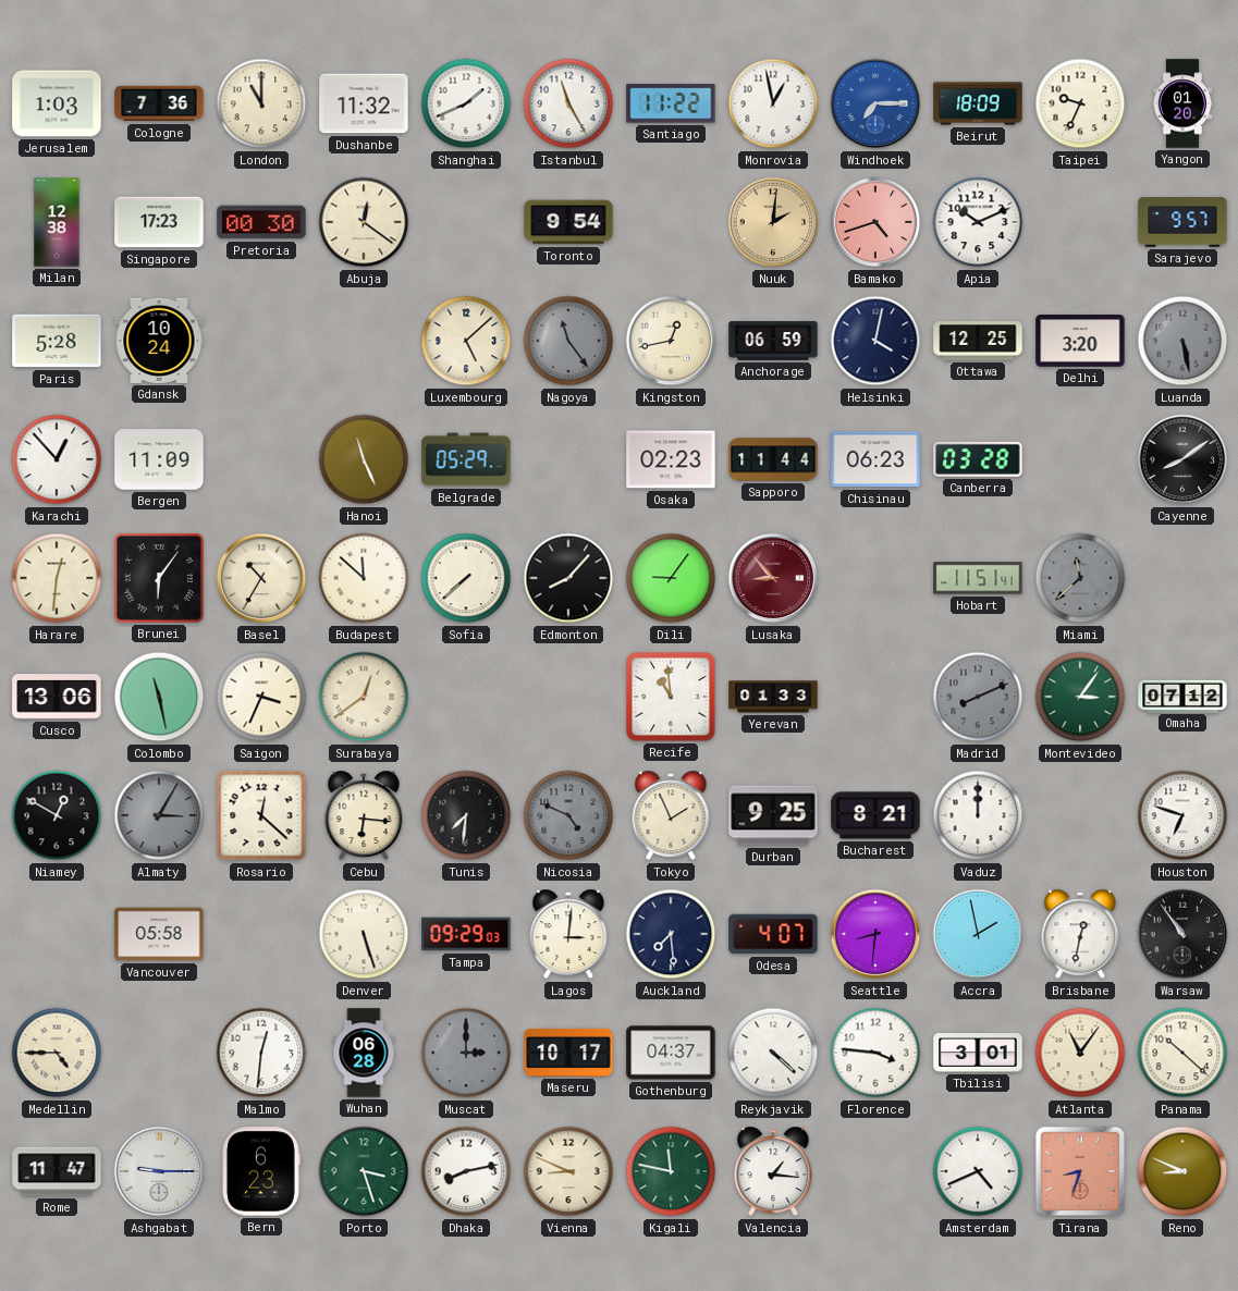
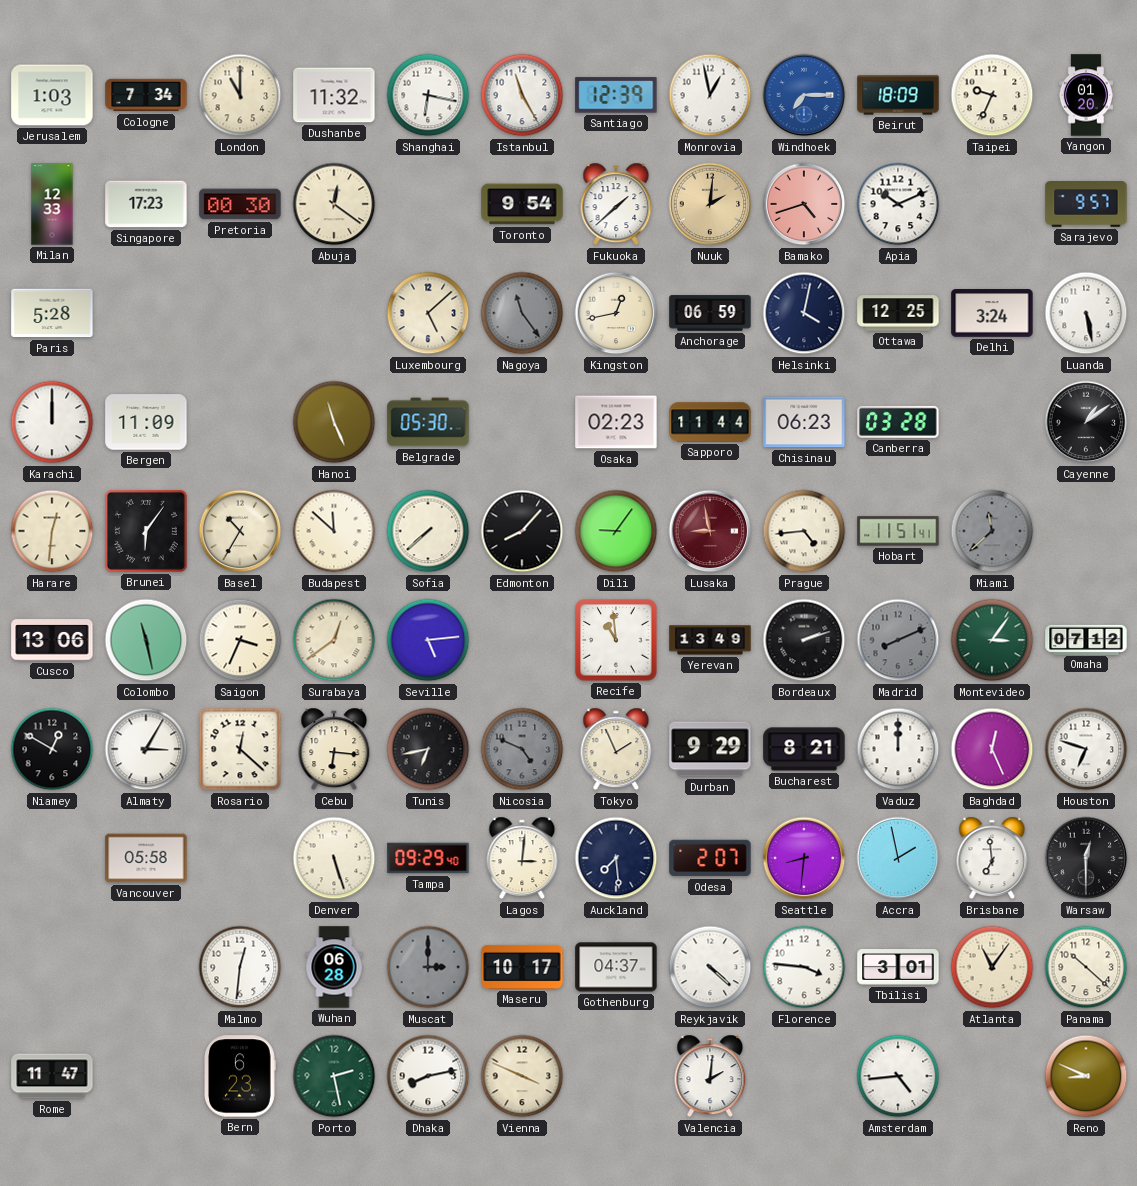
Cologne: 7:36 -> 7:34
Shanghai: 1:41 -> 6:17
Santiago: 11:22 -> 12:39
Milan: 12:38 -> 12:33
Fukuoka: none -> 1:38
Gdansk: 10:24 -> none
Delhi: 3:20 -> 3:24
Luanda dial: grey -> white
Karachi: 12:53 -> 12:00
Belgrade: 05:29 -> 05:30
Cayenne: 8:09 -> 1:09
Lusaka: 8:53 -> 8:58
Prague: none -> 4:44
Seville: none -> 5:14
Yerevan: 01:33 -> 13:49
Bordeaux: none -> 2:12
Almaty dial: grey -> white
Tunis: 7:31 -> 6:43
Durban: 9:25 -> 9:29
Baghdad: none -> 12:26
Tampa: 09:29:03 -> 09:29:40
Odesa: 4:07 -> 2:07
Brisbane: 12:32 -> 6:59
Warsaw: 10:54 -> 12:30
Medellin: 4:45 -> none
Ashgabat: 9:15 -> none
Porto: 3:27 -> 2:28
Vienna: 8:49 -> 3:49
Kigali: 11:47 -> none
Valencia: 1:16 -> 2:01
Amsterdam: 4:41 -> 4:44
Tirana: 8:33 -> none
